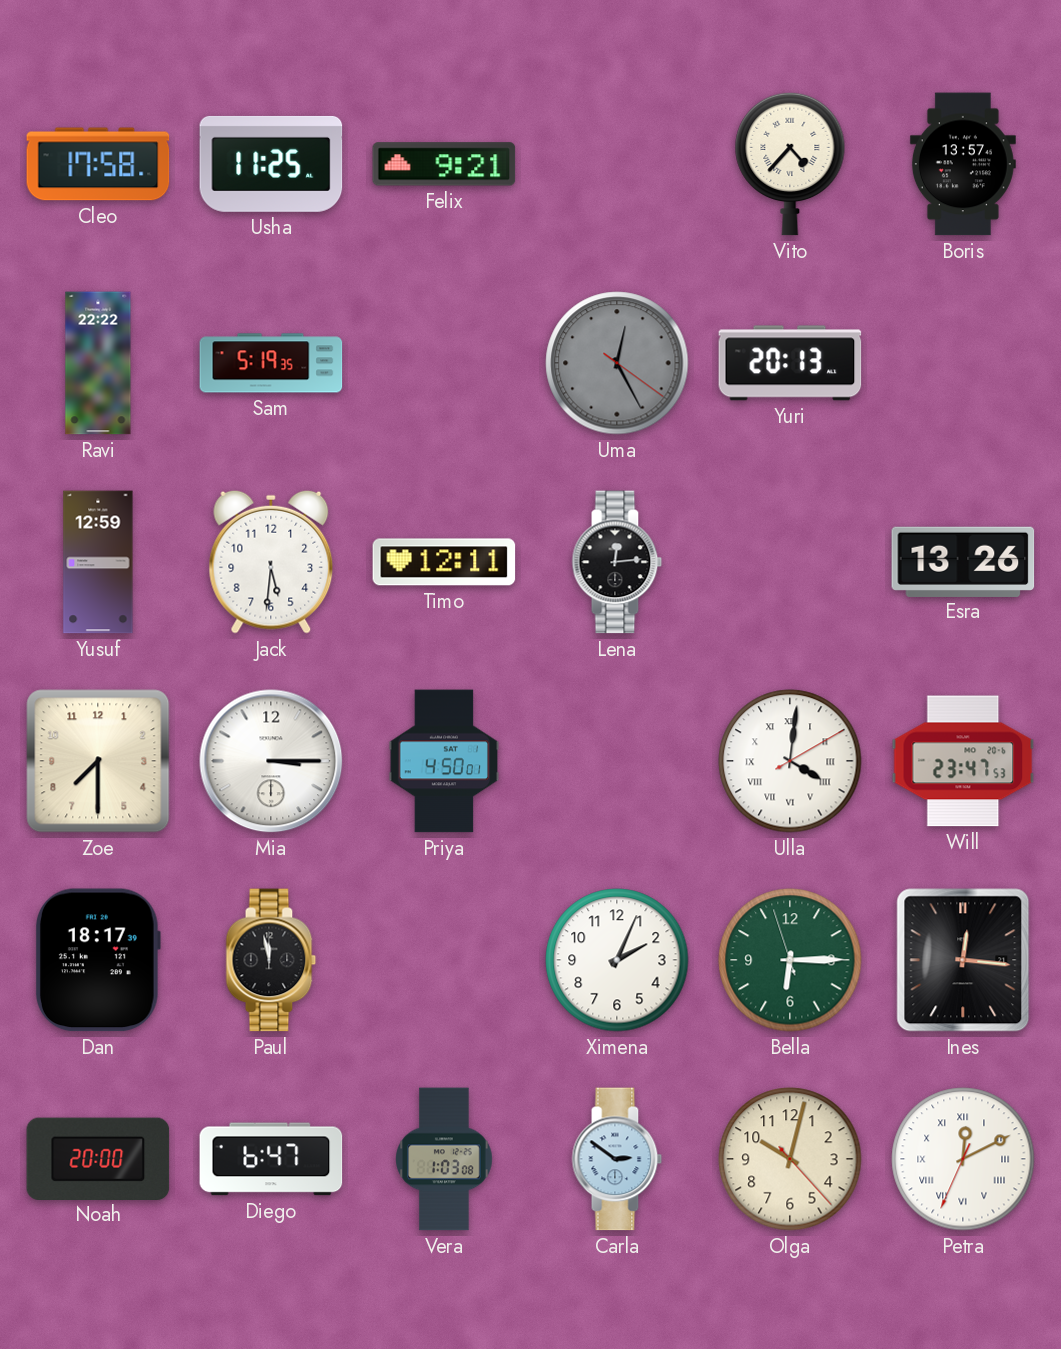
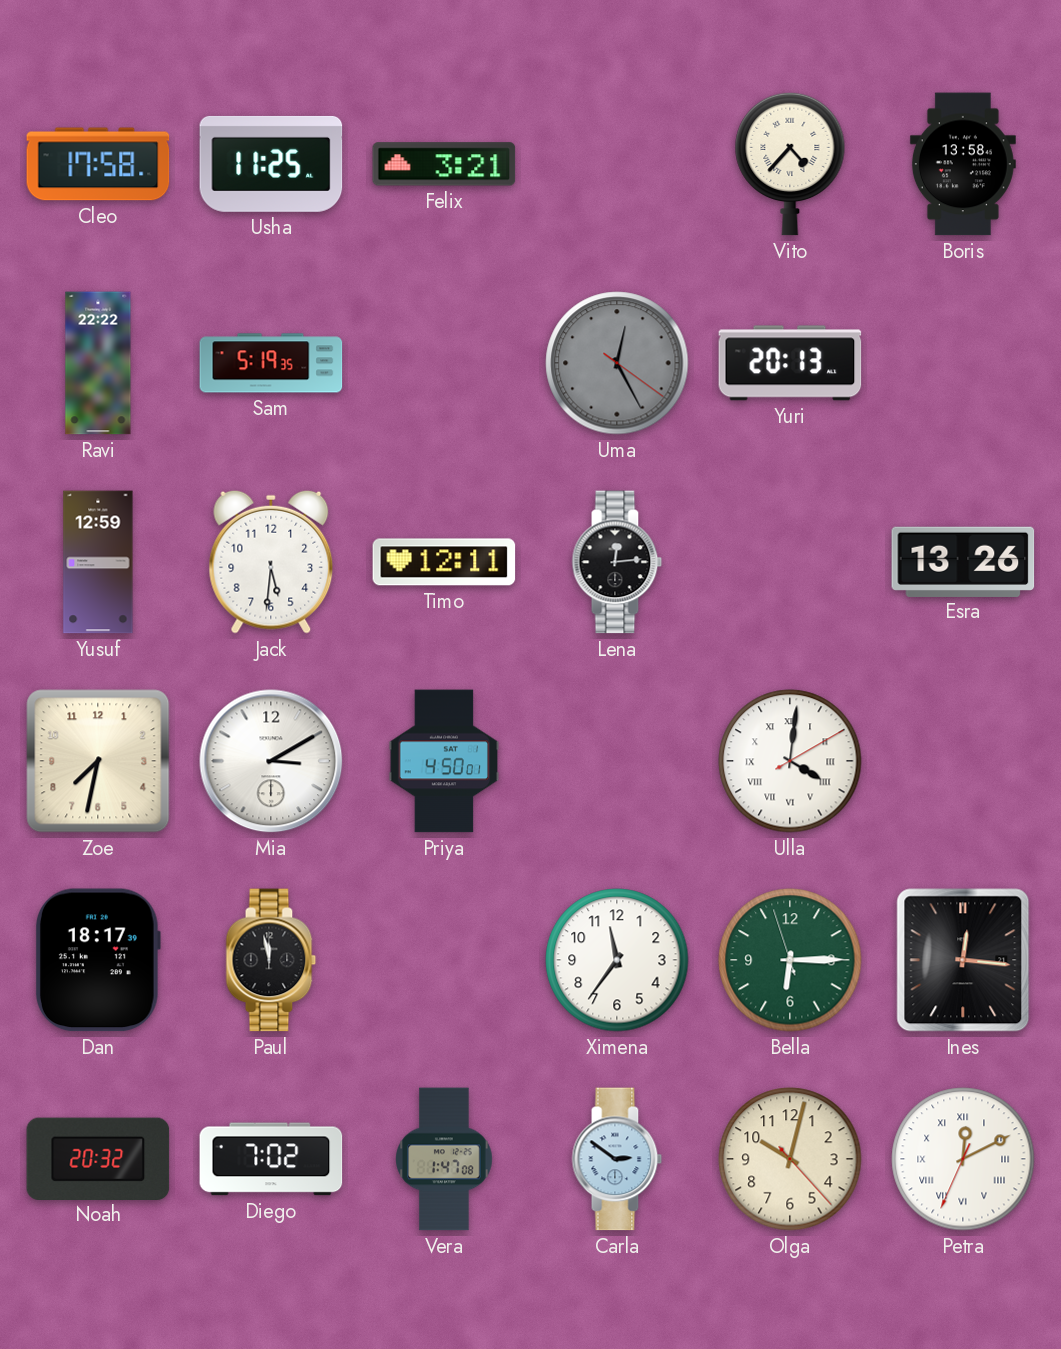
Felix: 9:21 -> 3:21
Boris: 13:57 -> 13:58
Zoe: 7:30 -> 7:32
Mia: 3:15 -> 3:10
Will: 23:47 -> none
Ximena: 2:04 -> 11:36
Noah: 20:00 -> 20:32
Diego: 6:47 -> 7:02
Vera: 1:03 -> 1:47
